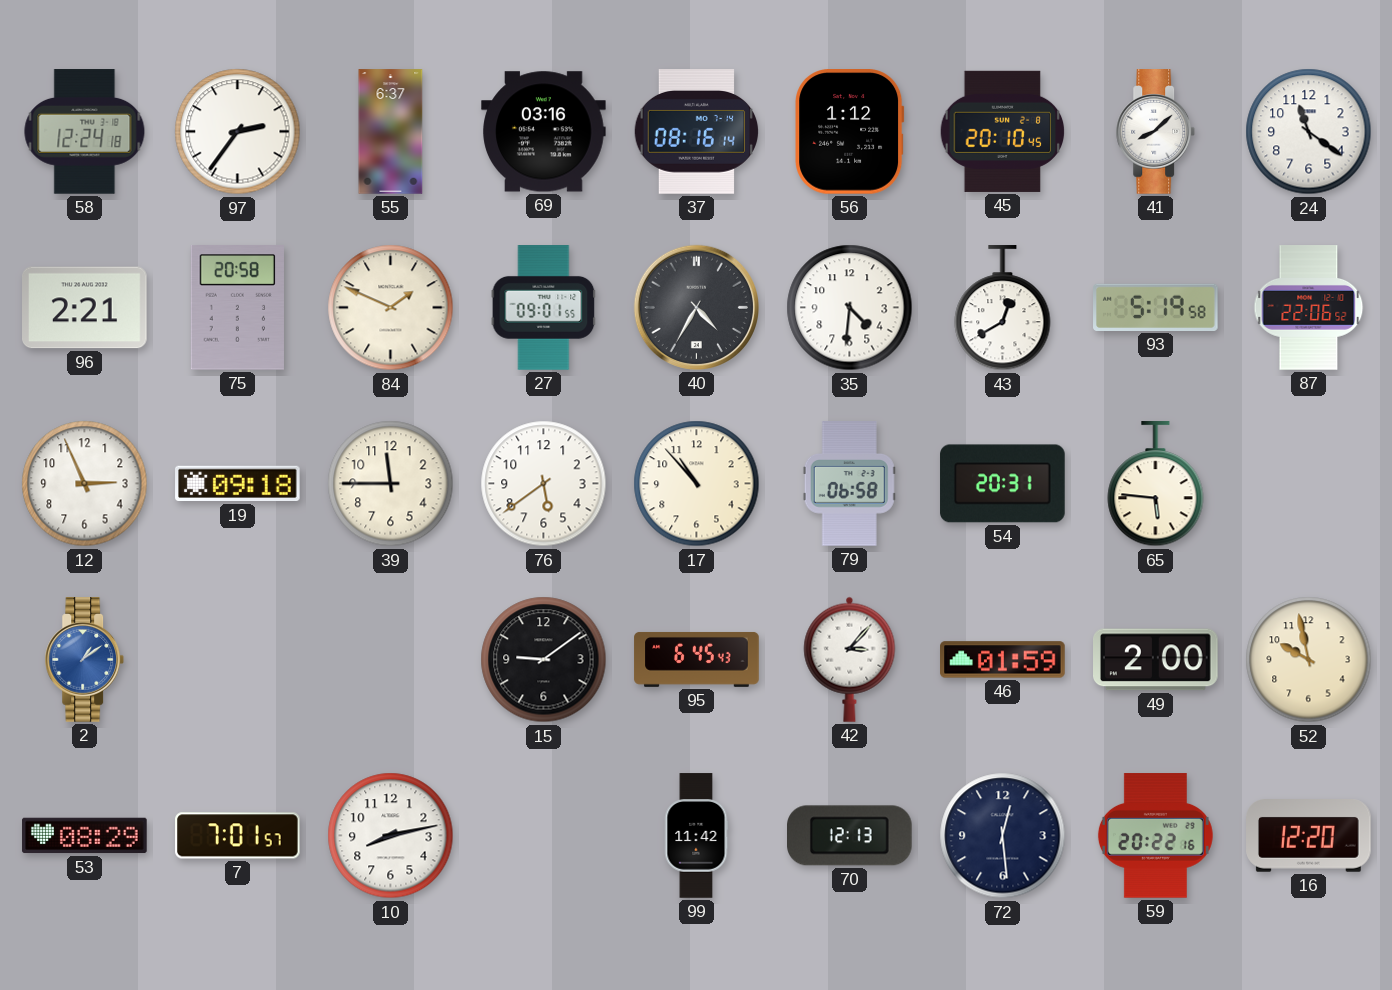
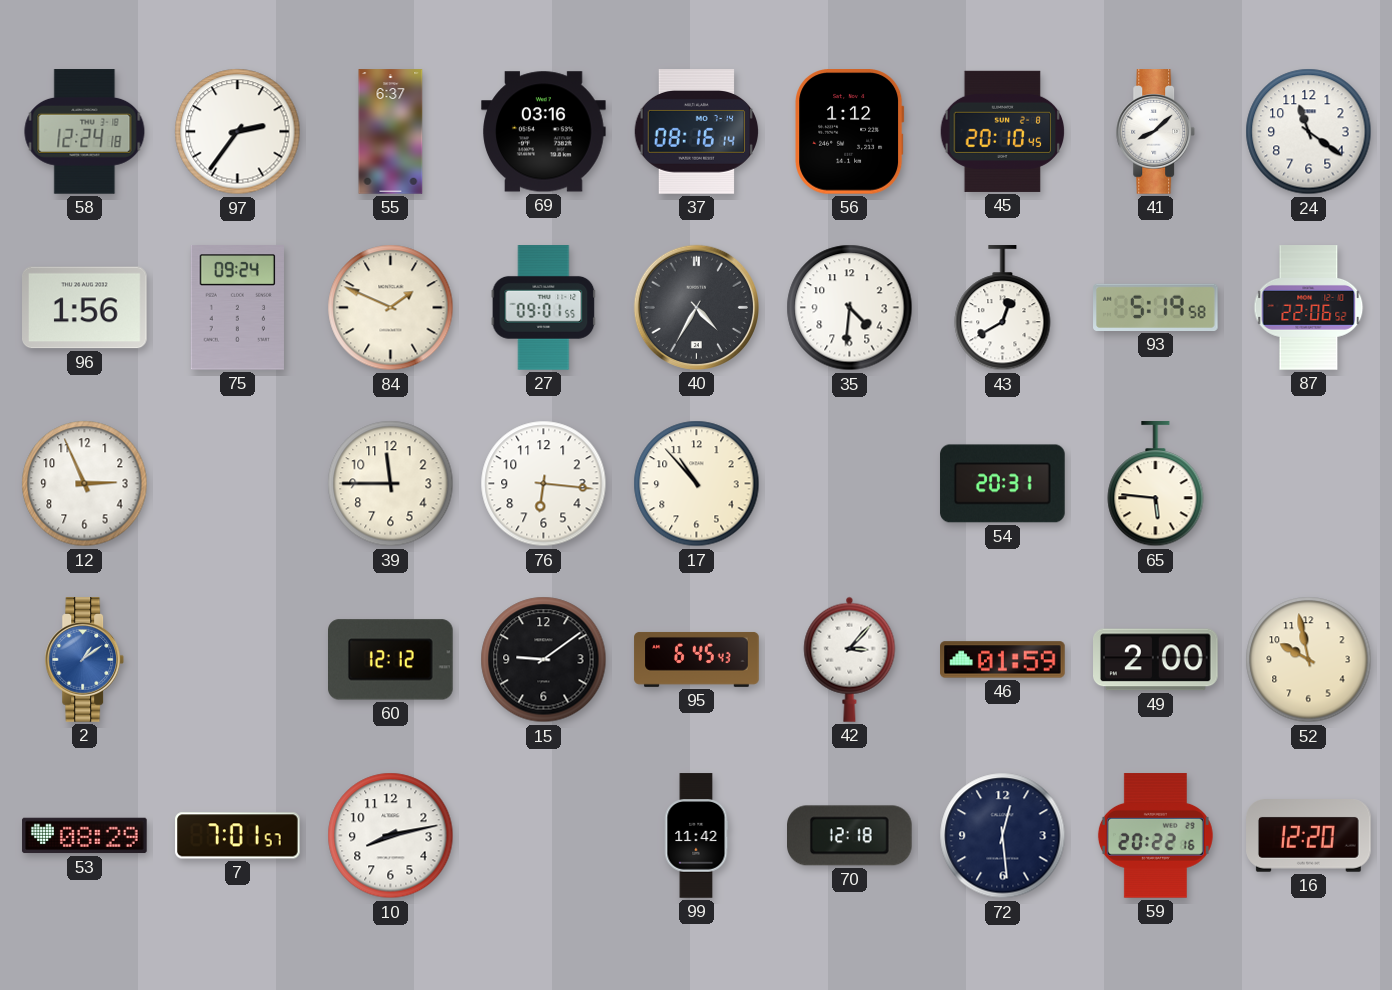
96: 2:21 -> 1:56
75: 20:58 -> 09:24
19: 09:18 -> none
76: 5:39 -> 6:16
79: 06:58 -> none
60: none -> 12:12
70: 12:13 -> 12:18
